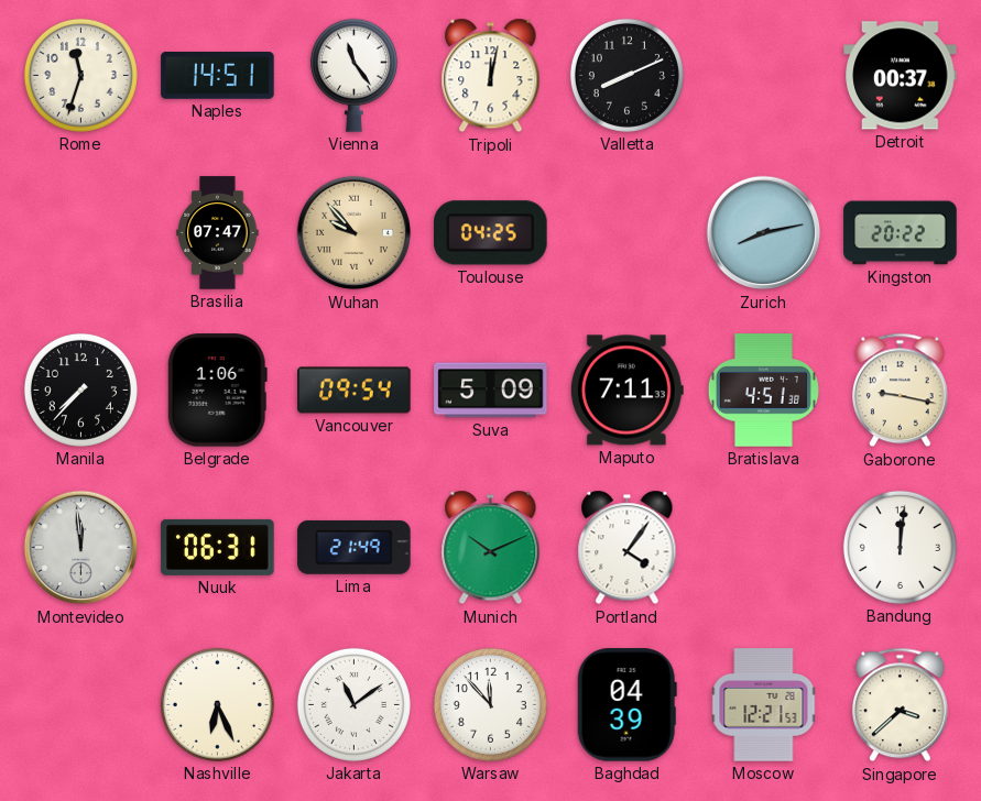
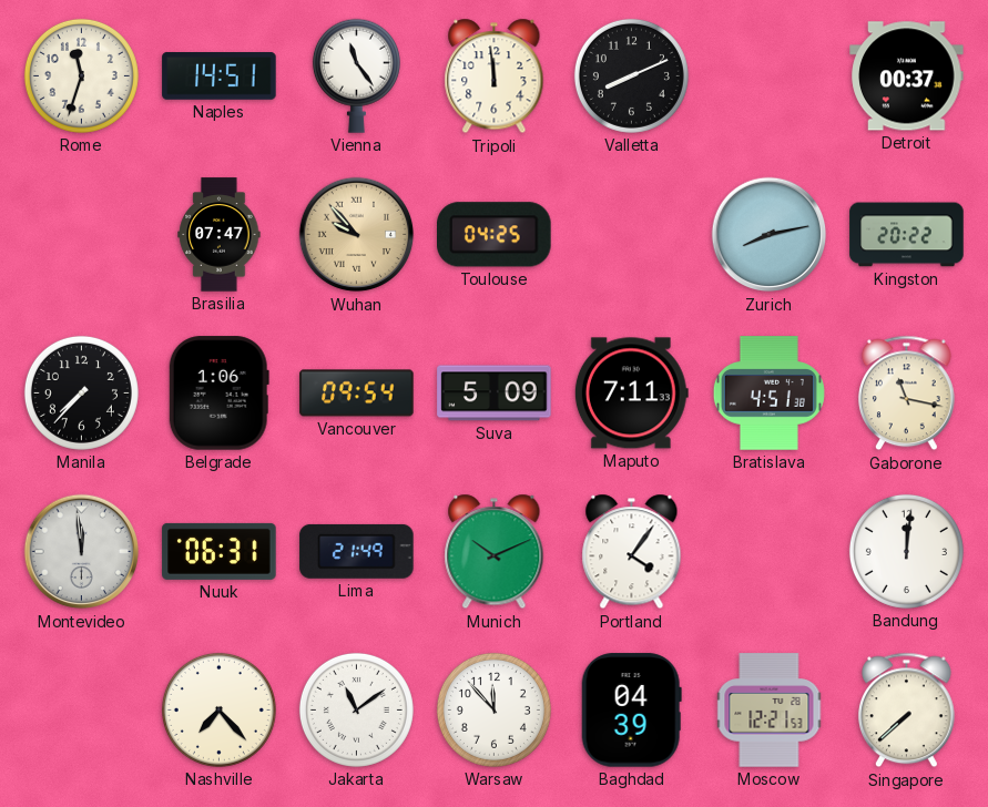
Tripoli: 12:02 -> 11:59
Gaborone: 9:17 -> 11:17
Nashville: 6:26 -> 7:23
Singapore: 3:38 -> 7:38
